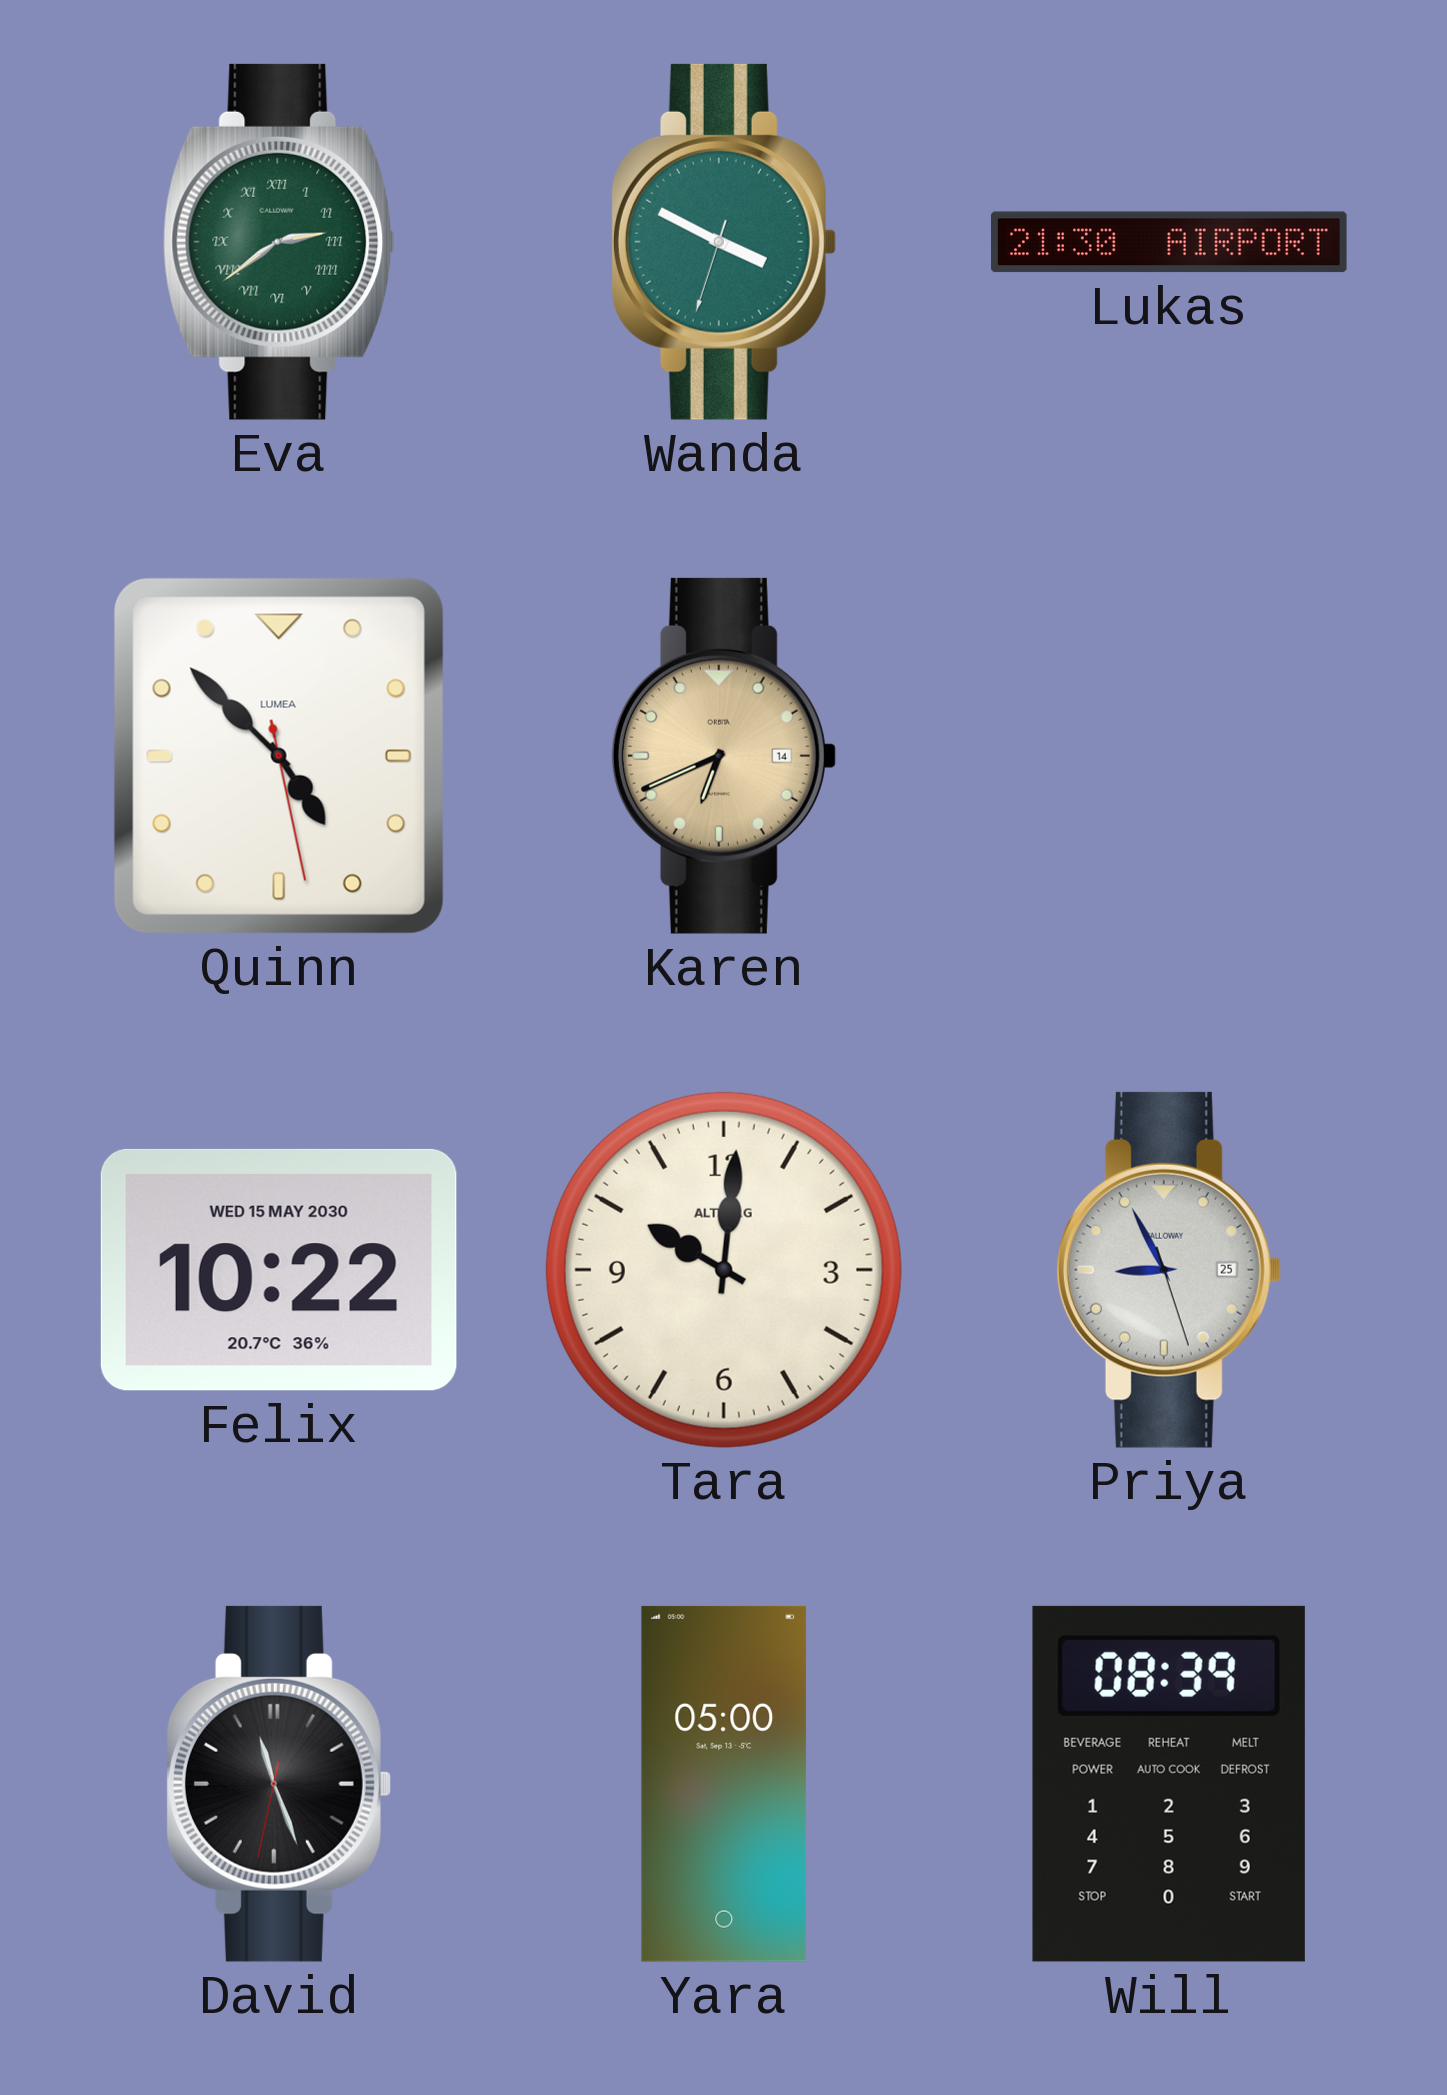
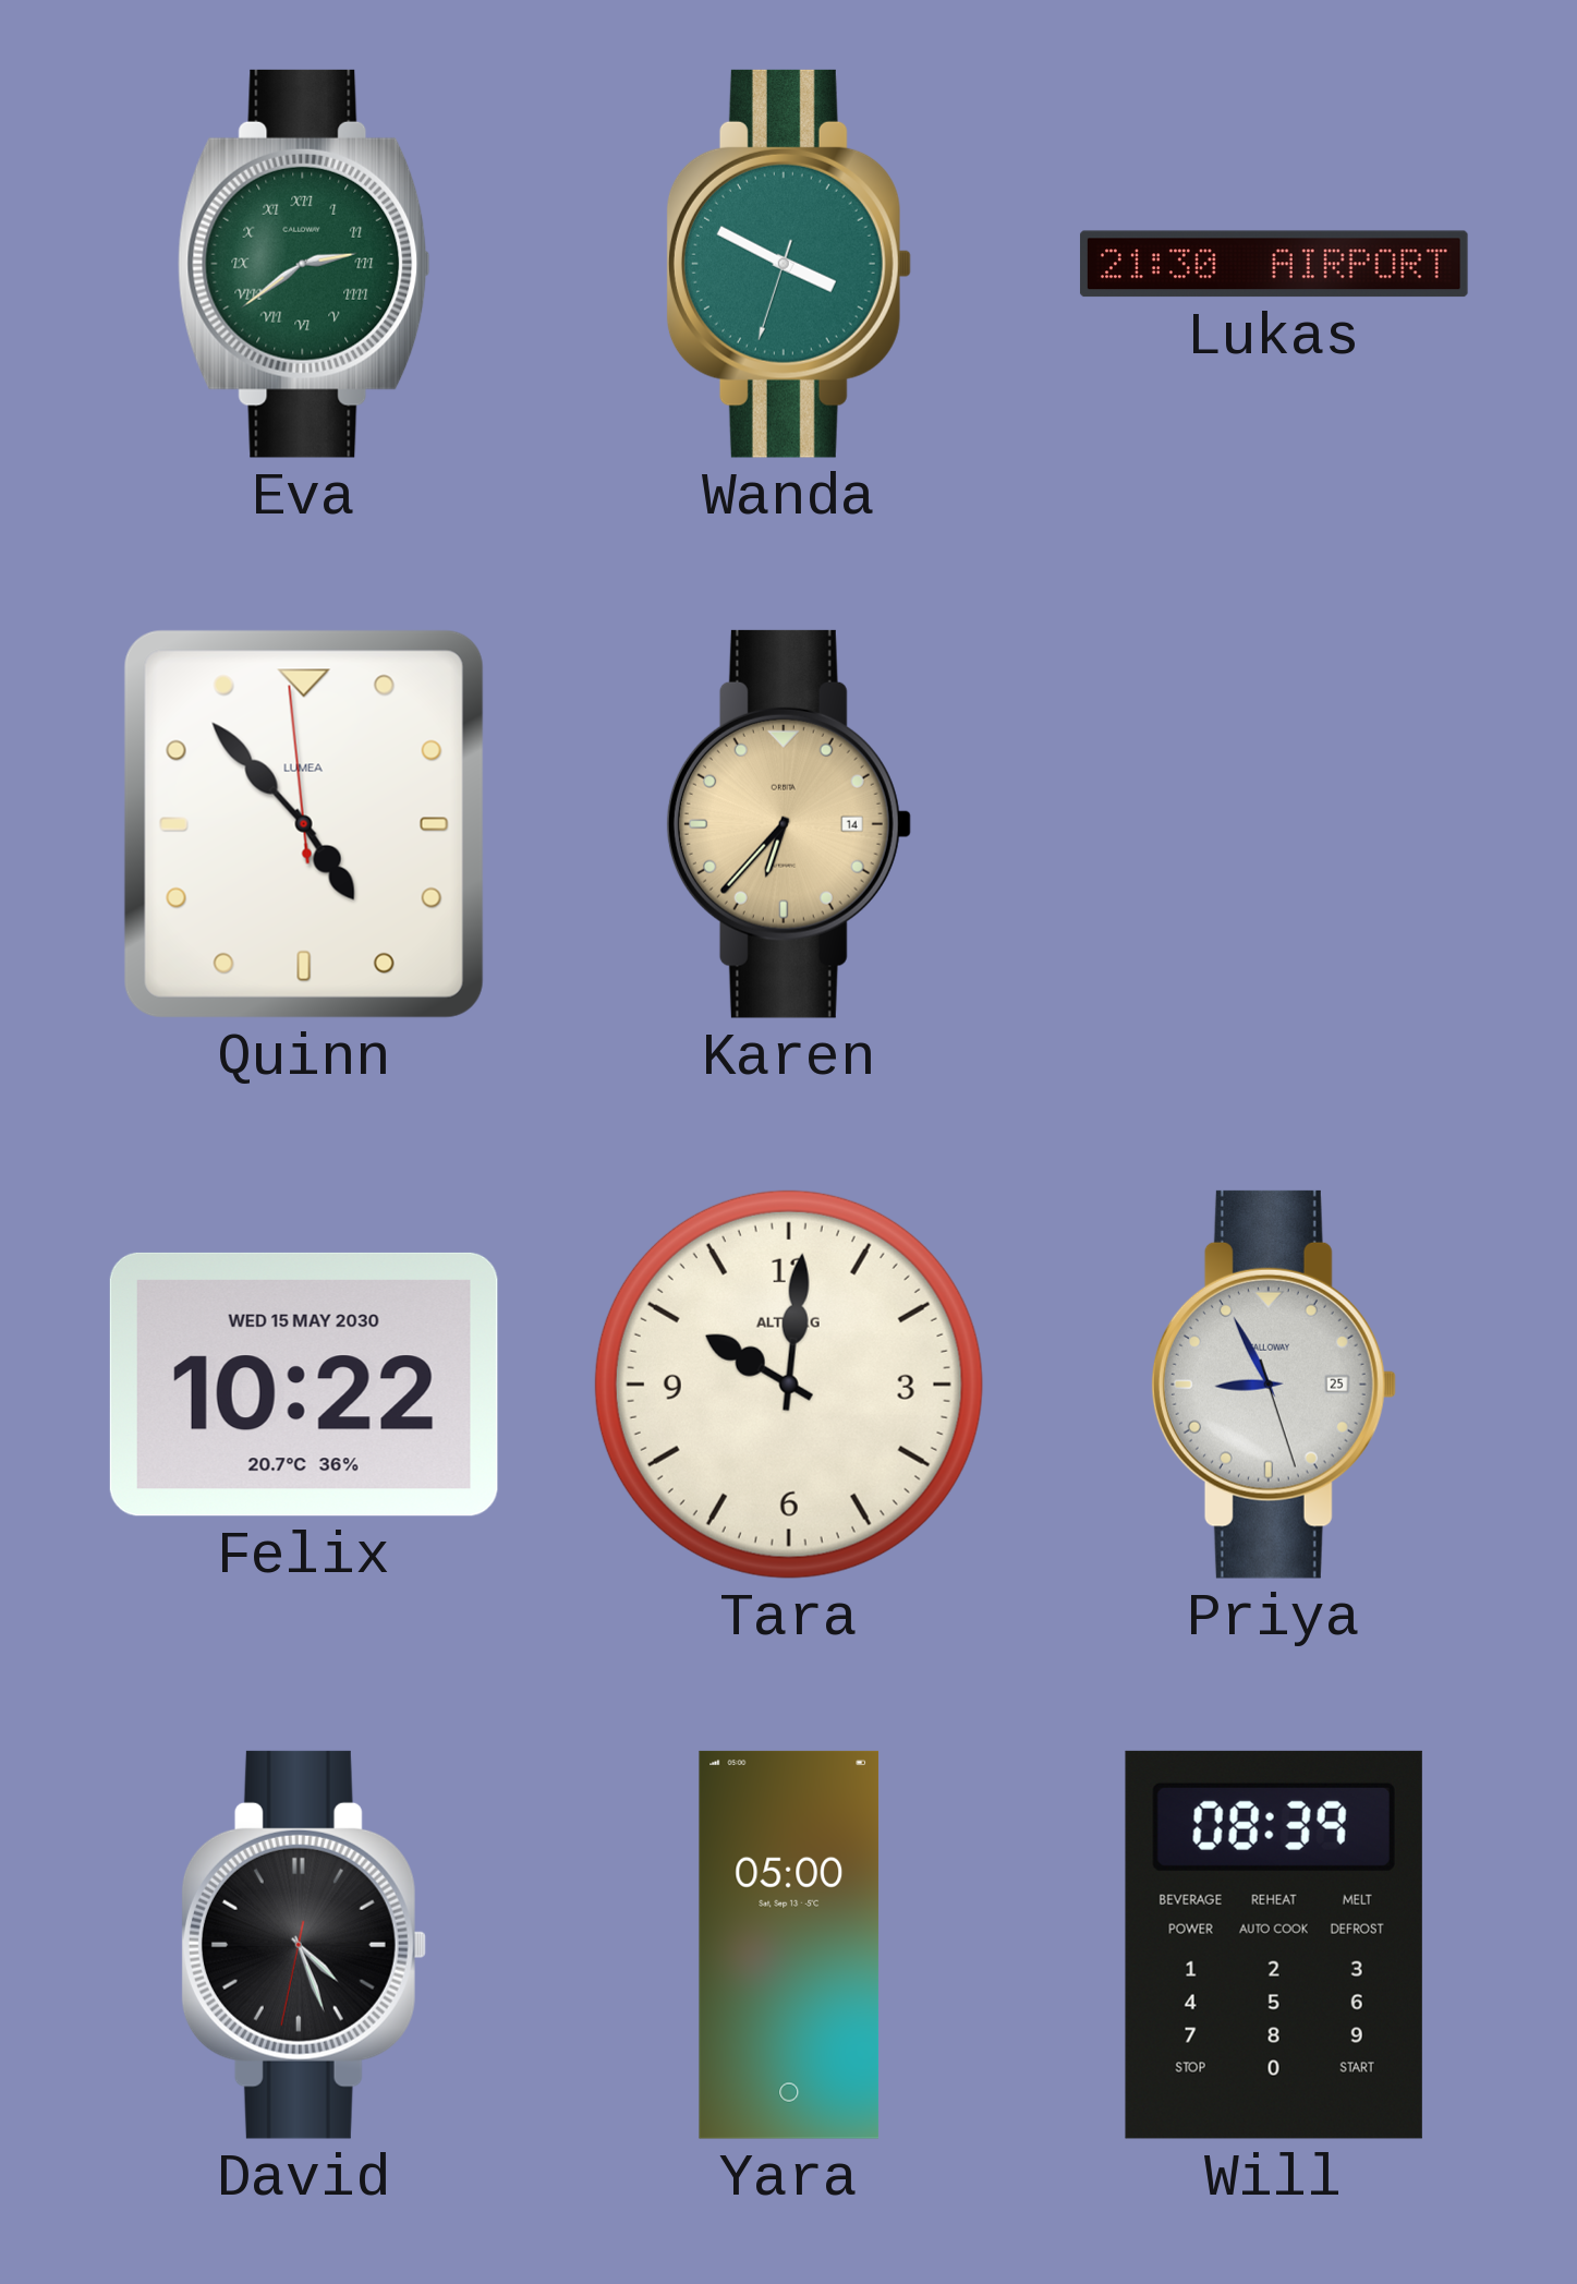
Quinn: 4:52:28 -> 4:52:59
Karen: 6:41 -> 6:37
David: 11:26 -> 4:26
